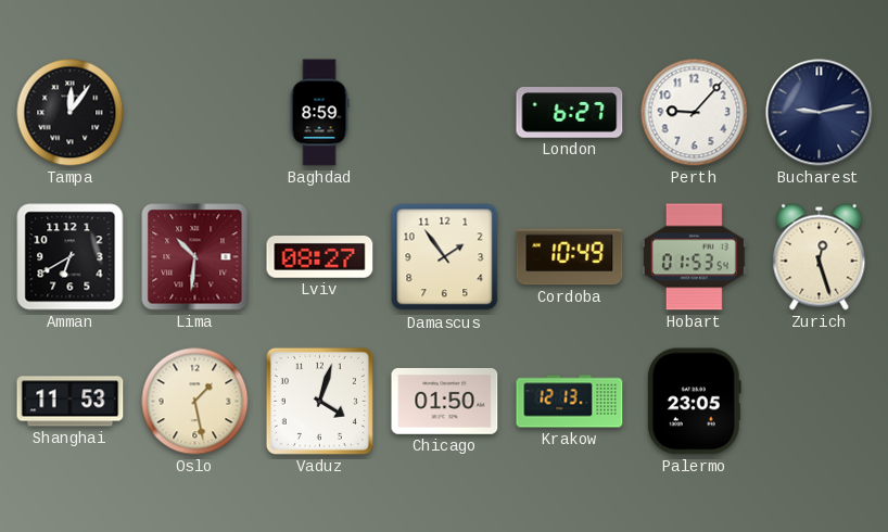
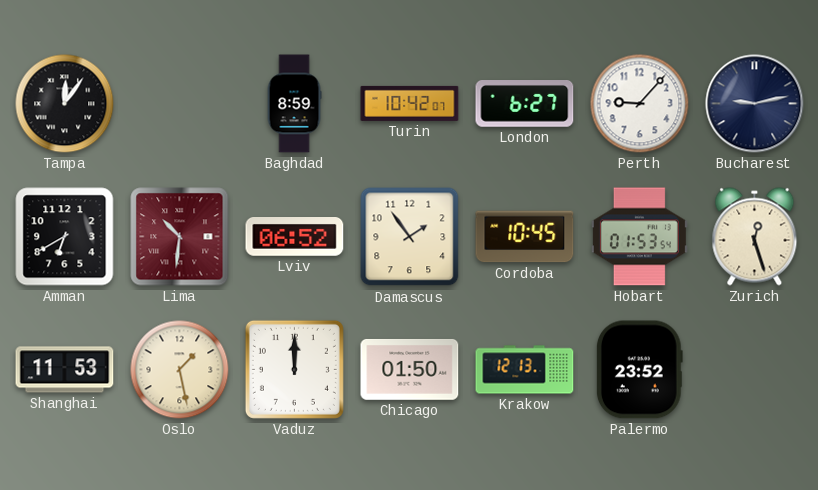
Turin: none -> 10:42
Lviv: 08:27 -> 06:52
Cordoba: 10:49 -> 10:45
Vaduz: 4:03 -> 12:00
Palermo: 23:05 -> 23:52
